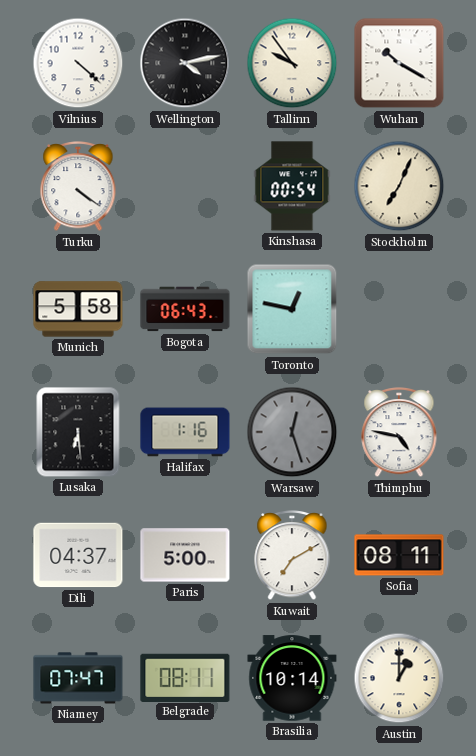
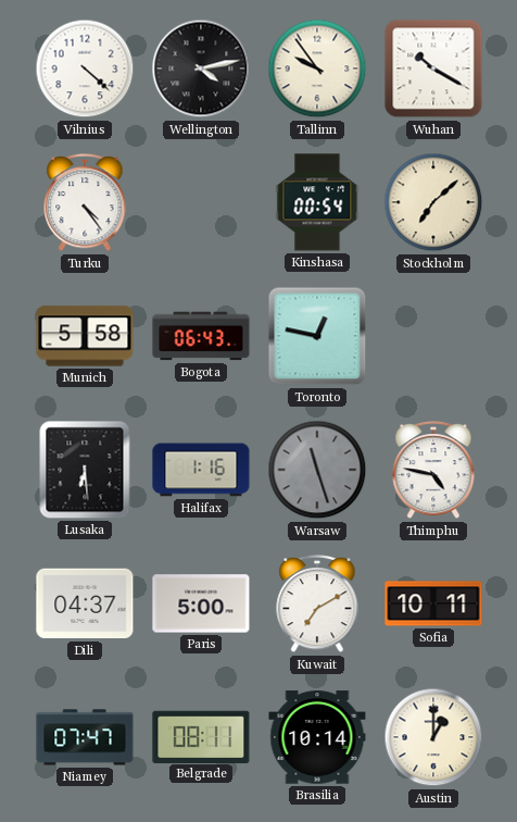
Turku: 4:21 -> 4:24
Stockholm: 7:04 -> 7:08
Warsaw: 12:27 -> 11:27
Sofia: 08:11 -> 10:11
